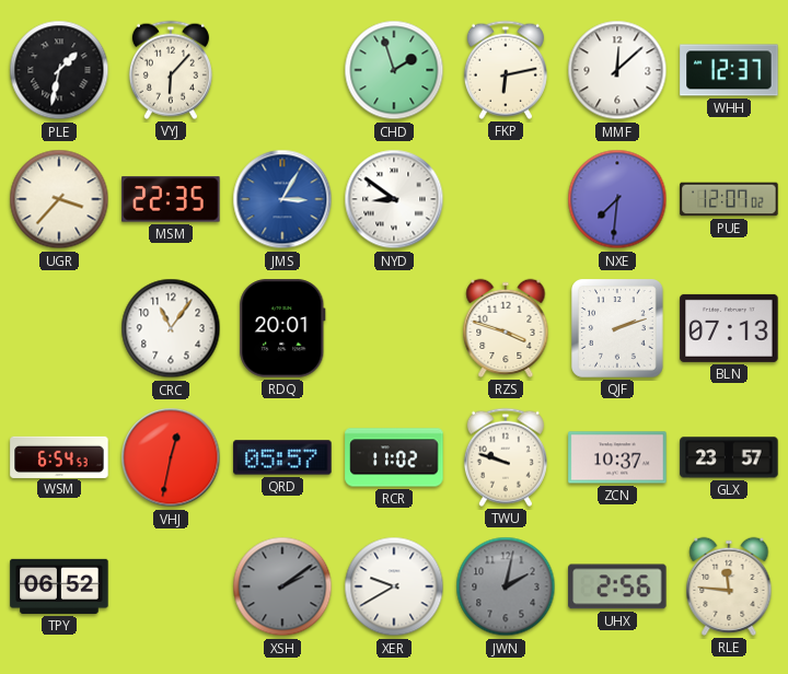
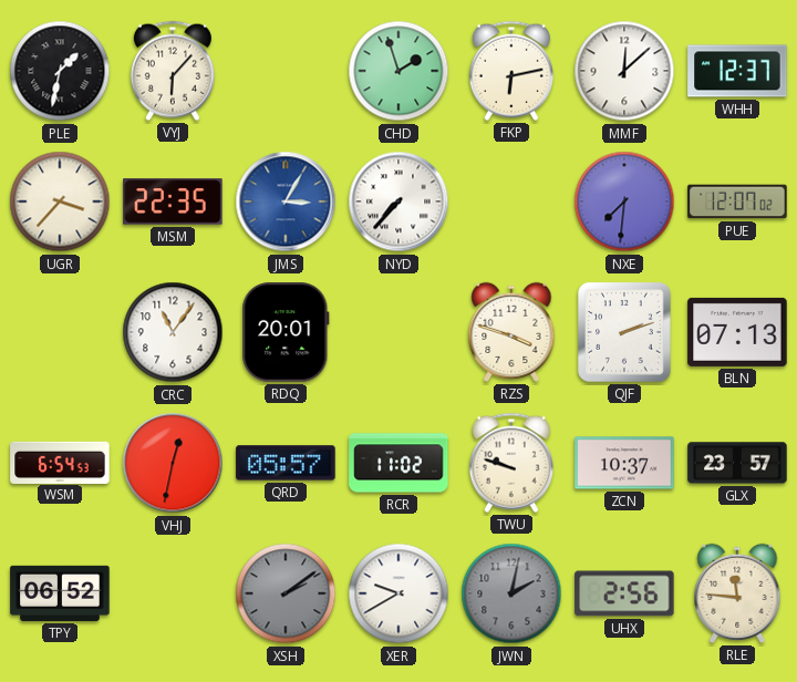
NYD: 8:51 -> 7:37
